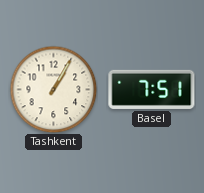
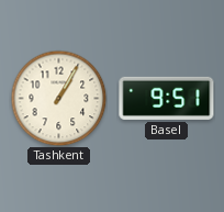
Basel: 7:51 -> 9:51
